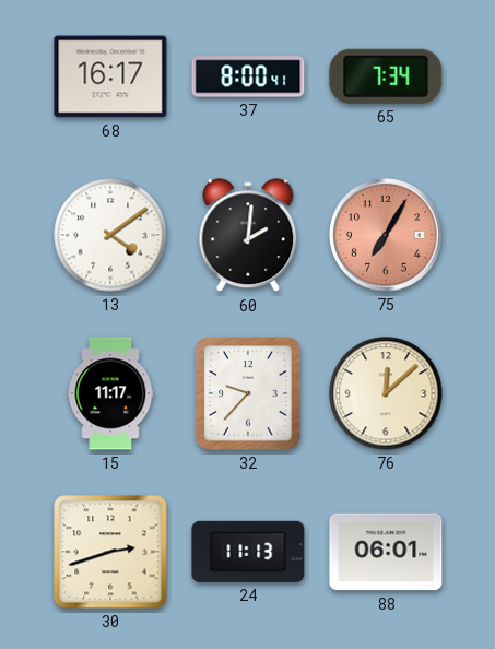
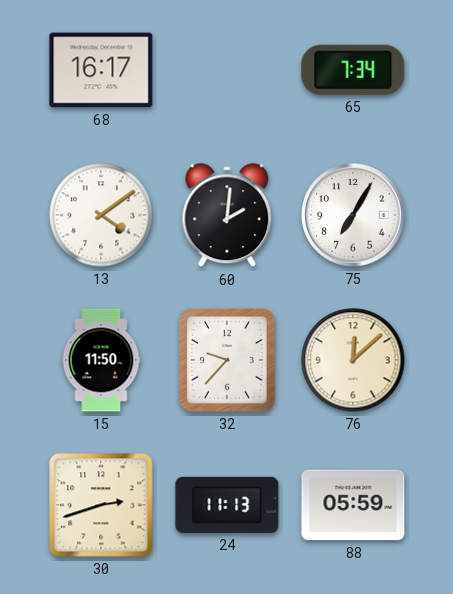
37: 8:00 -> none
75 dial: salmon -> white
15: 11:17 -> 11:50
88: 06:01 -> 05:59
